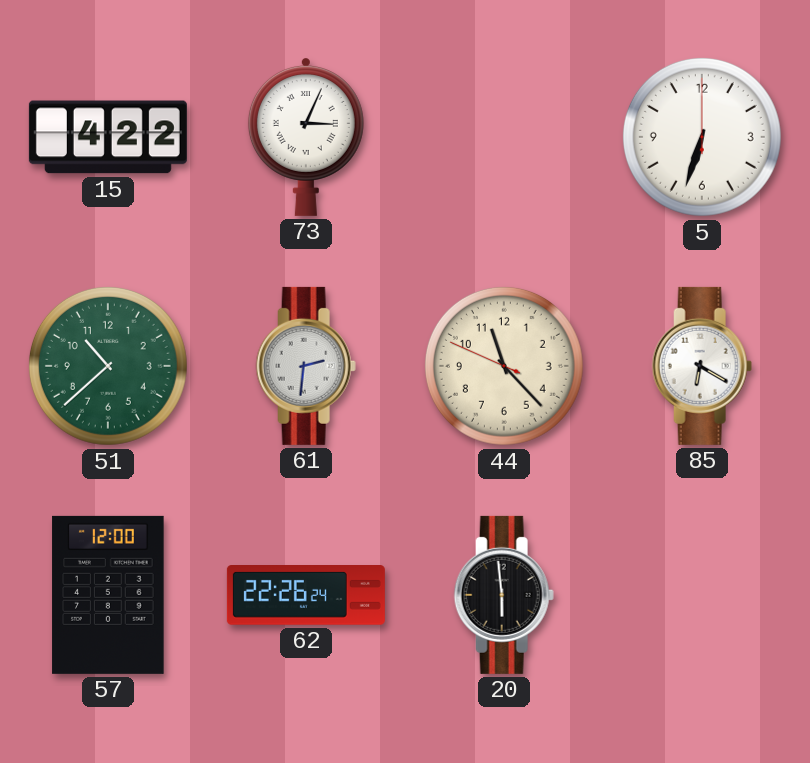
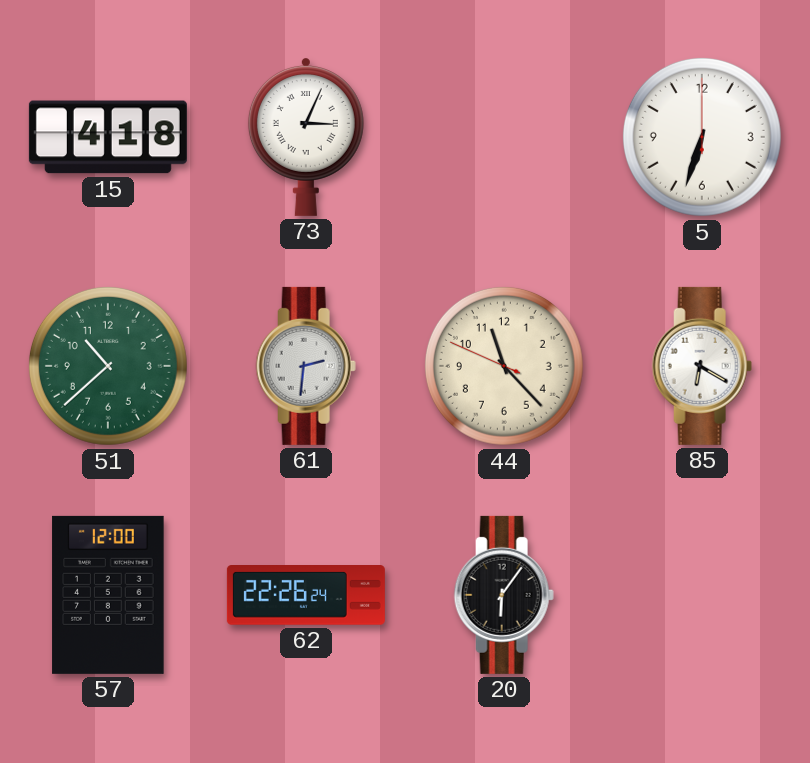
15: 4:22 -> 4:18
20: 5:59 -> 6:06
